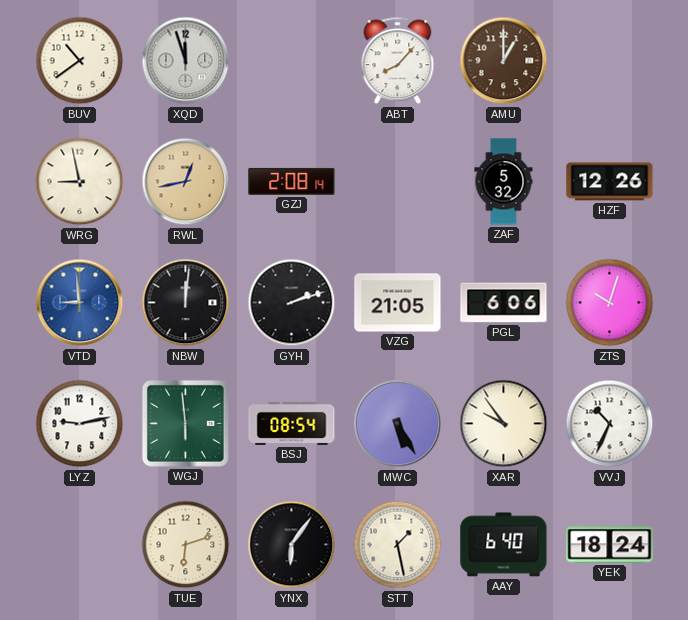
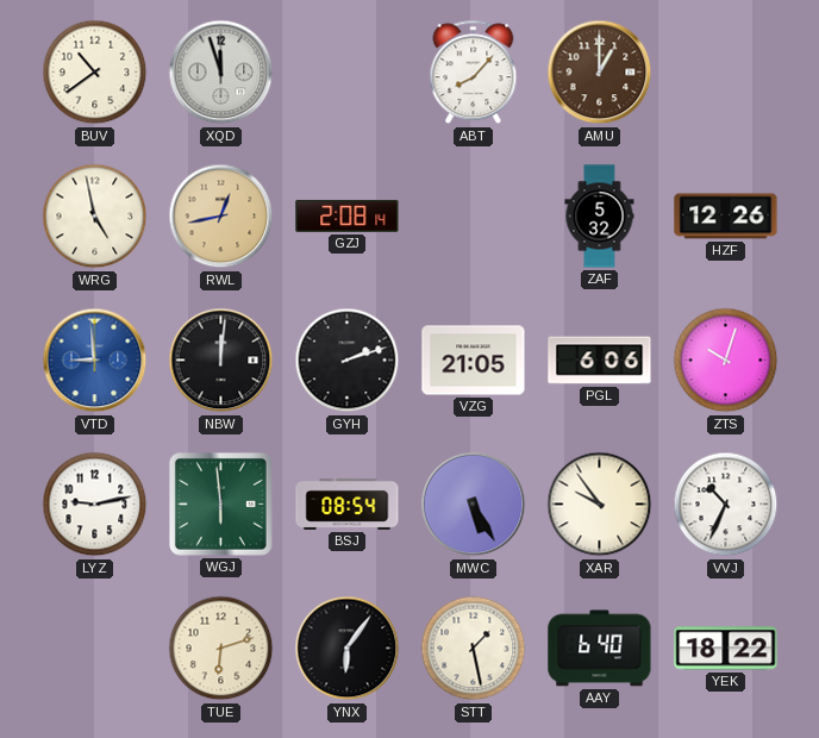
WRG: 8:58 -> 4:58
YEK: 18:24 -> 18:22
